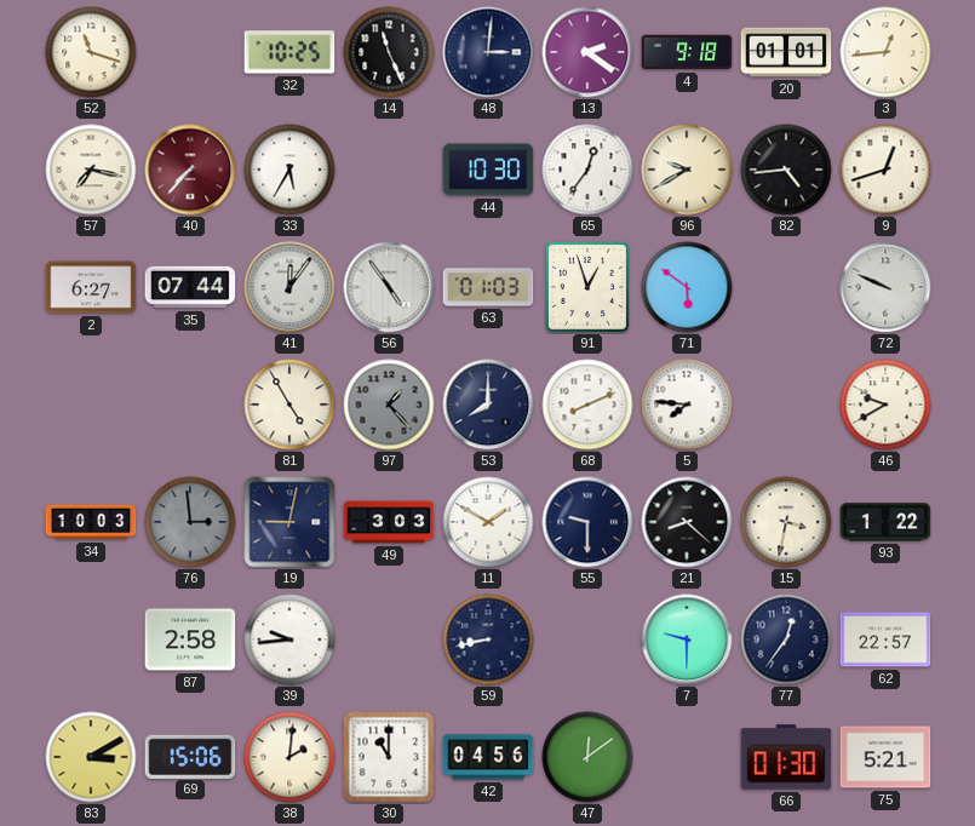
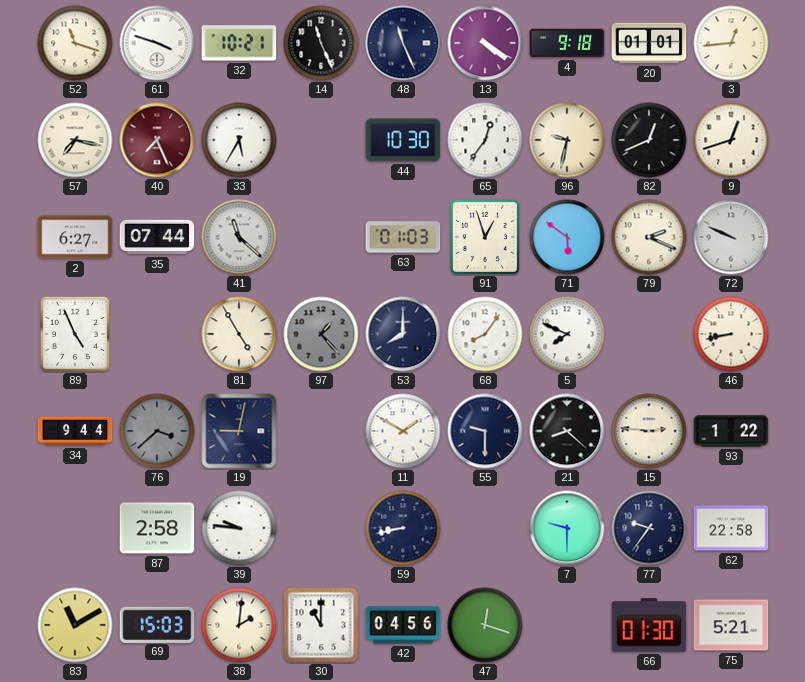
61: none -> 3:48
32: 10:25 -> 10:21
48: 3:01 -> 11:26
13: 2:21 -> 4:21
40: 7:37 -> 7:26
96: 9:40 -> 9:32
82: 4:44 -> 12:41
41: 12:06 -> 11:22
56: 4:54 -> none
79: none -> 2:19
89: none -> 4:56
68: 8:11 -> 8:06
5: 7:46 -> 7:49
46: 9:40 -> 8:43
34: 10:03 -> 9:44
76: 2:59 -> 3:38
49: 3:03 -> none
15: 3:32 -> 2:46
39: 9:44 -> 9:46
77: 12:36 -> 9:36
62: 22:57 -> 22:58
83: 3:10 -> 11:10
69: 15:06 -> 15:03
47: 12:09 -> 12:18
